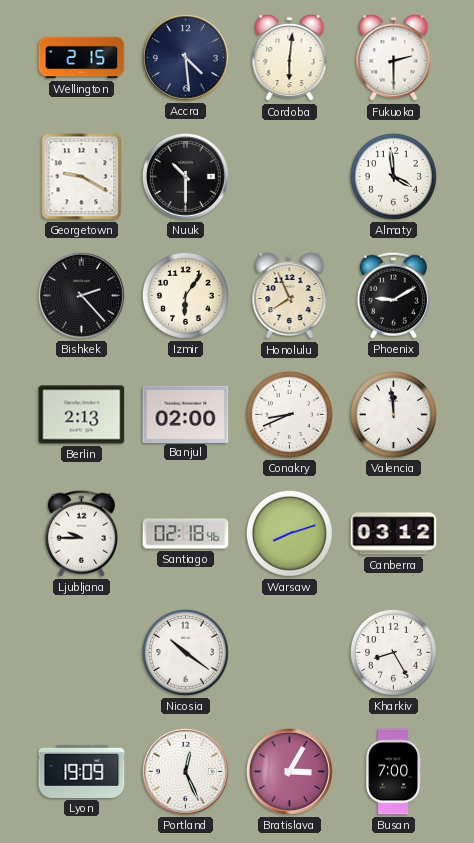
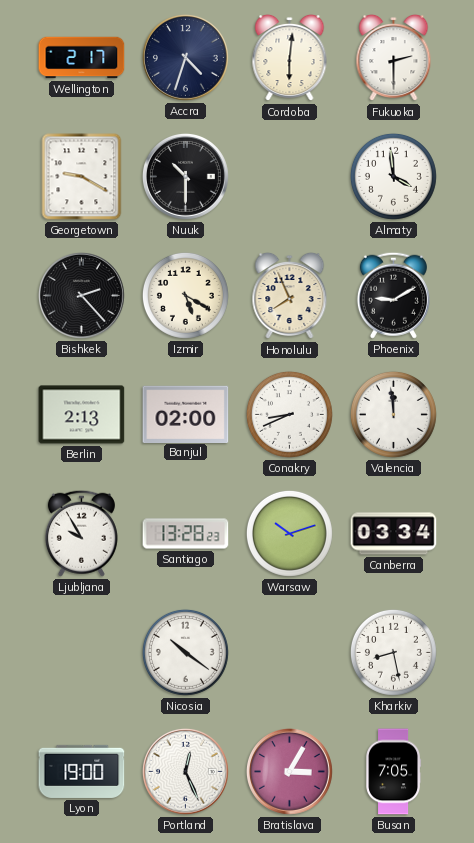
Wellington: 2:15 -> 2:17
Accra: 4:29 -> 4:33
Izmir: 6:06 -> 5:20
Ljubljana: 9:45 -> 9:55
Santiago: 02:18 -> 13:28
Warsaw: 8:12 -> 10:12
Canberra: 03:12 -> 03:34
Kharkiv: 8:25 -> 8:28
Lyon: 19:09 -> 19:00
Busan: 7:00 -> 7:05
